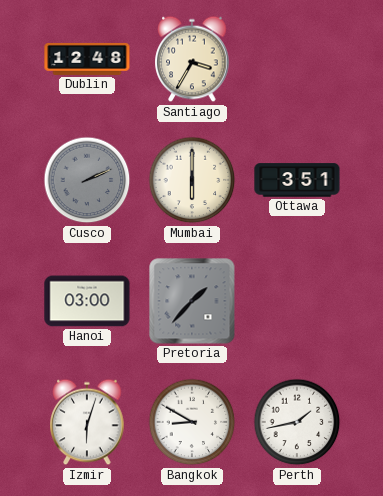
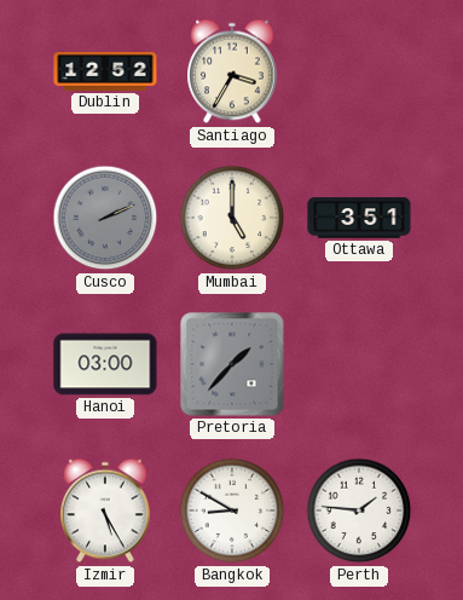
Dublin: 12:48 -> 12:52
Mumbai: 6:00 -> 5:00
Izmir: 6:03 -> 5:25
Perth: 1:43 -> 1:46
